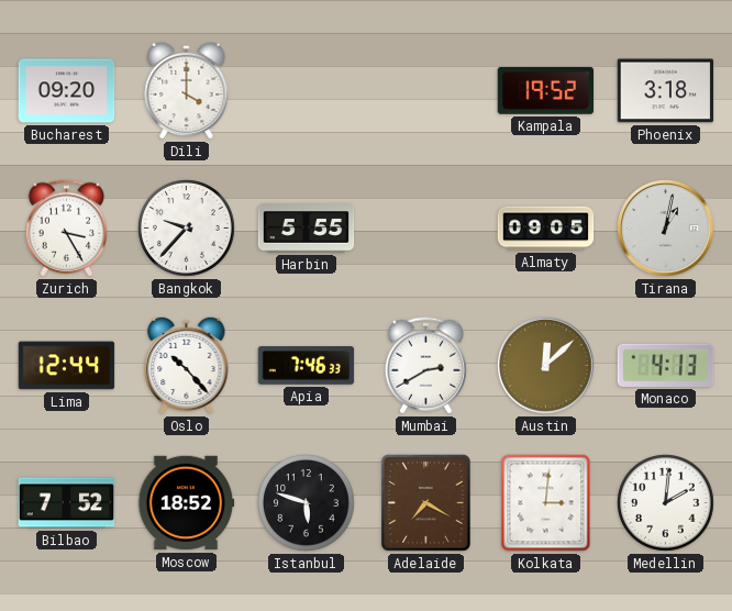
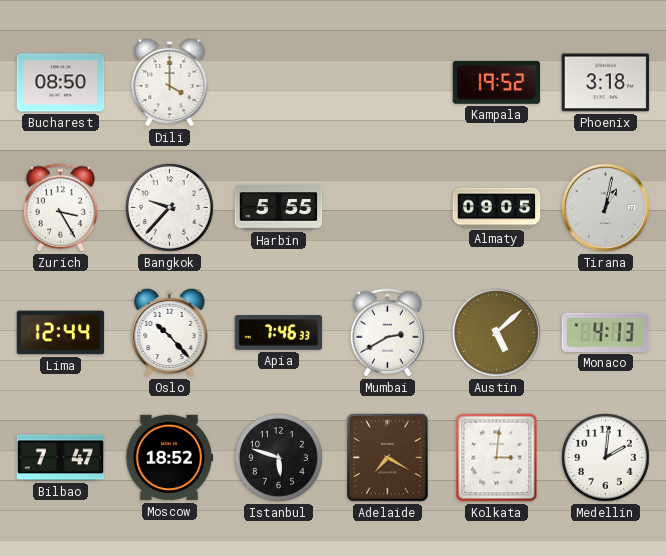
Bucharest: 09:20 -> 08:50
Austin: 12:08 -> 5:08
Bilbao: 7:52 -> 7:47
